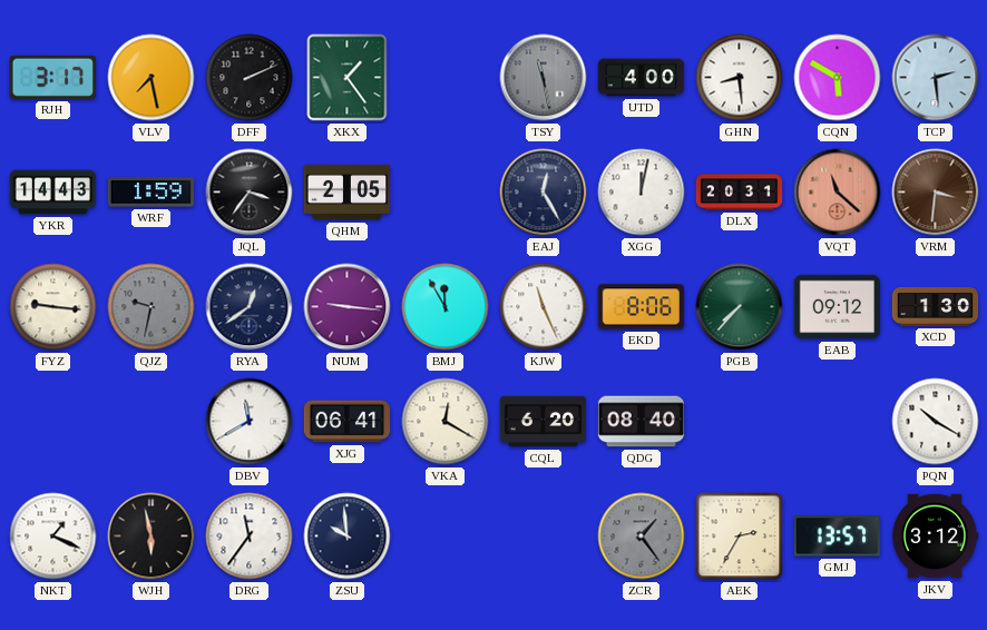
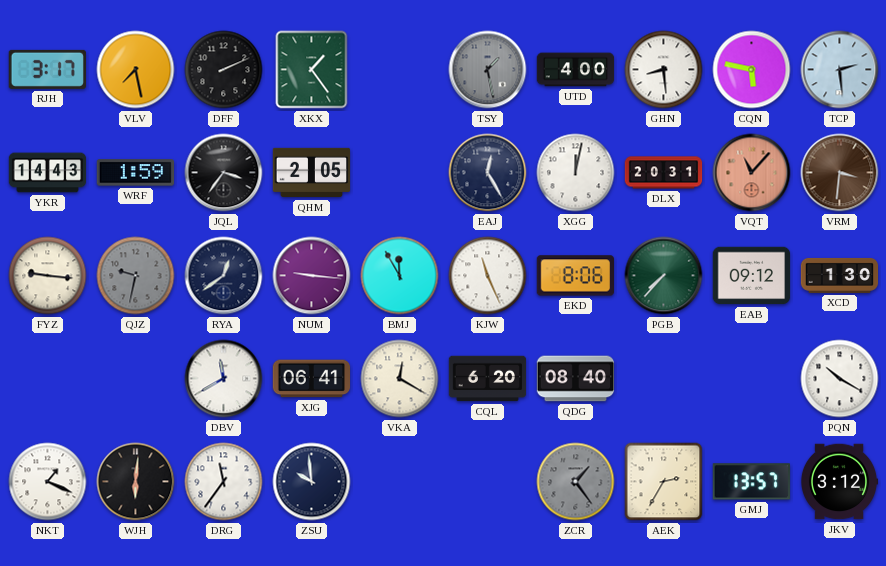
TSY: 11:28 -> 1:28
CQN: 5:50 -> 5:47
VQT: 11:22 -> 11:07
WJH: 5:58 -> 6:01
